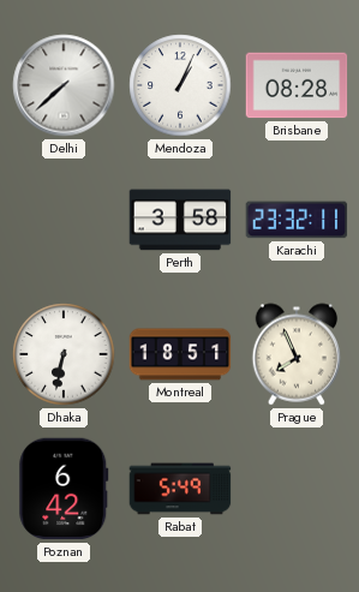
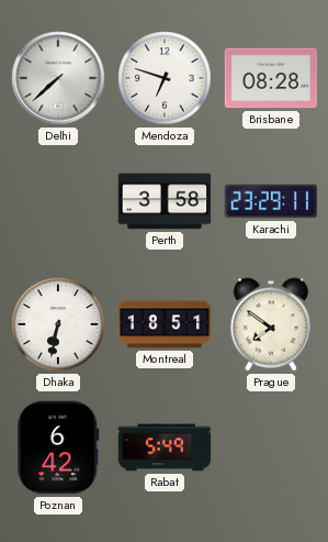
Mendoza: 1:04 -> 6:48
Karachi: 23:32 -> 23:29
Prague: 7:56 -> 7:51
